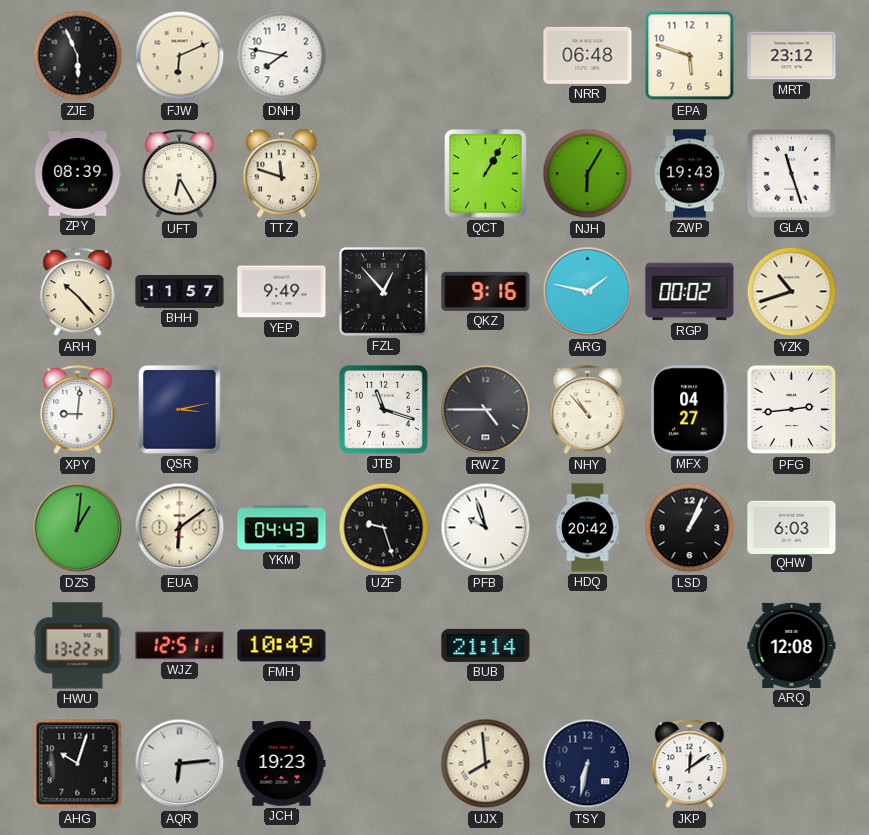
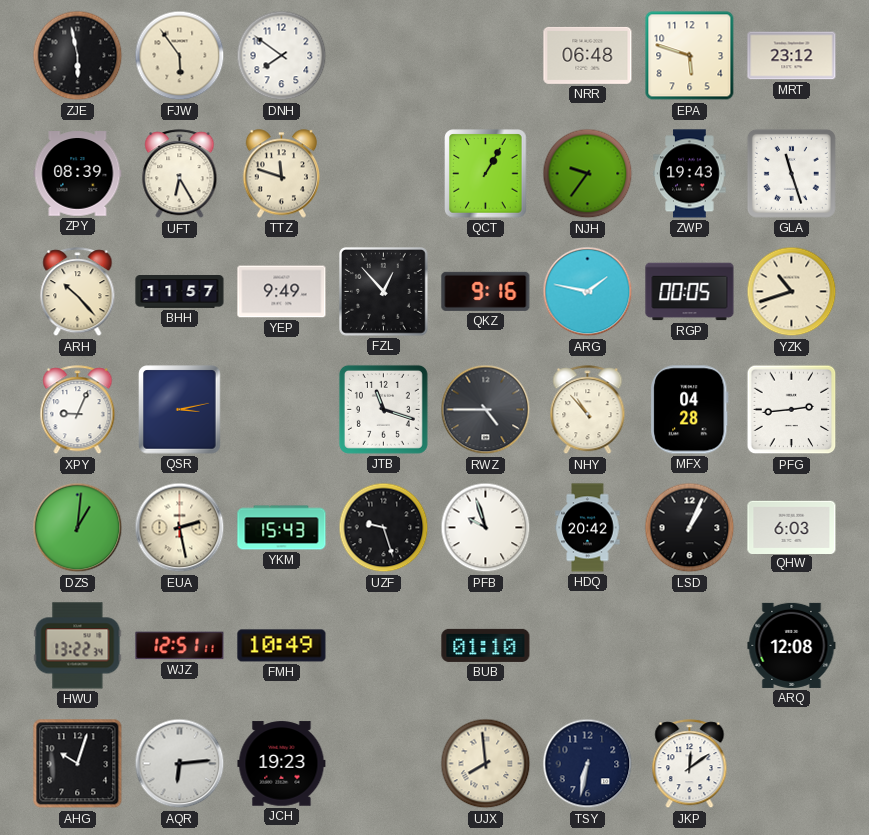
ZJE: 5:56 -> 5:58
FJW: 6:11 -> 5:54
DNH: 7:47 -> 7:51
NJH: 6:05 -> 9:36
RGP: 00:02 -> 00:05
XPY: 9:01 -> 9:04
MFX: 04:27 -> 04:28
EUA: 6:09 -> 2:28
YKM: 04:43 -> 15:43
BUB: 21:14 -> 01:10
